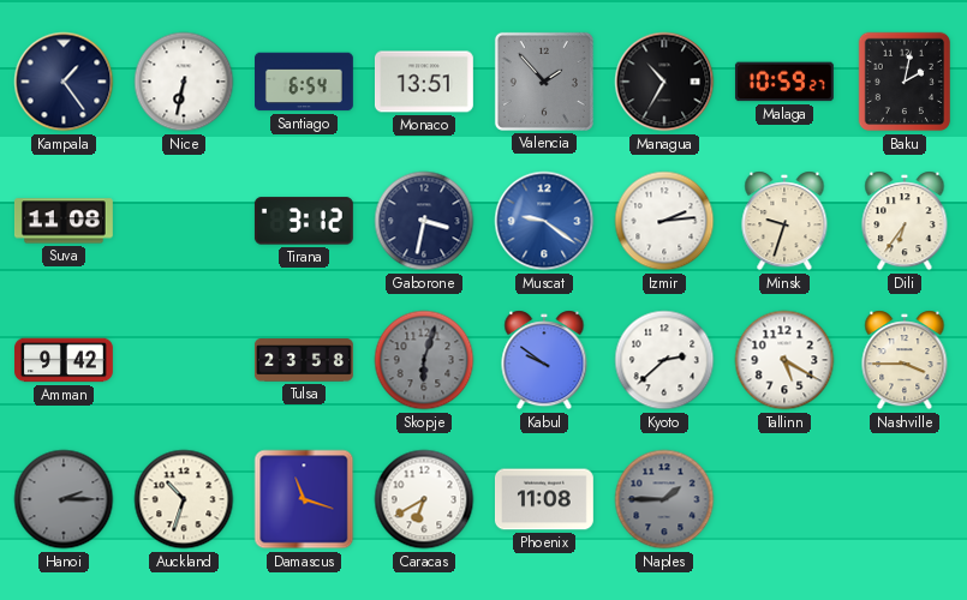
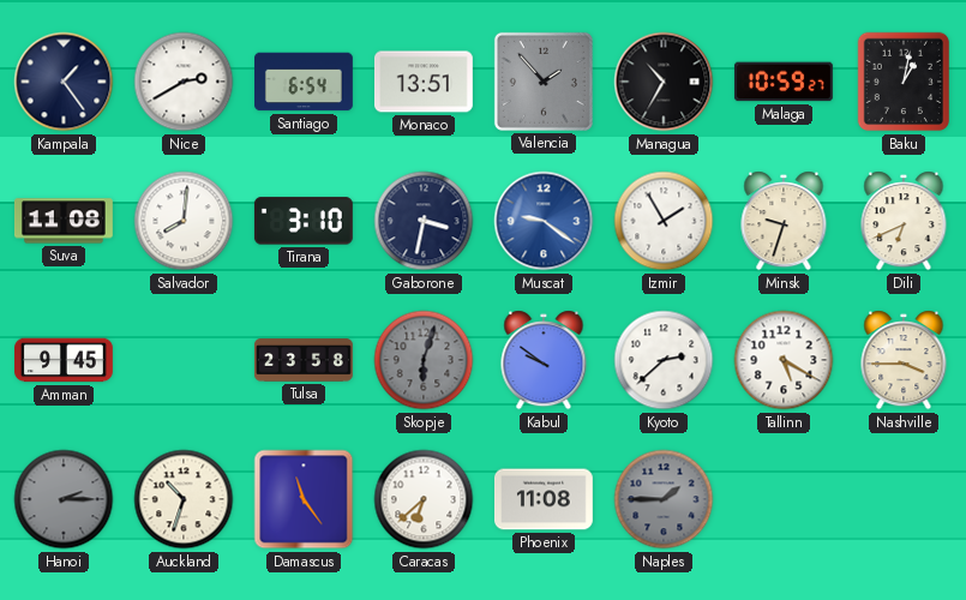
Nice: 6:32 -> 2:40
Baku: 2:02 -> 1:02
Salvador: none -> 8:01
Tirana: 3:12 -> 3:10
Izmir: 2:14 -> 1:55
Dili: 6:36 -> 6:41
Amman: 9:42 -> 9:45
Damascus: 11:18 -> 11:24
Caracas: 6:40 -> 6:38
